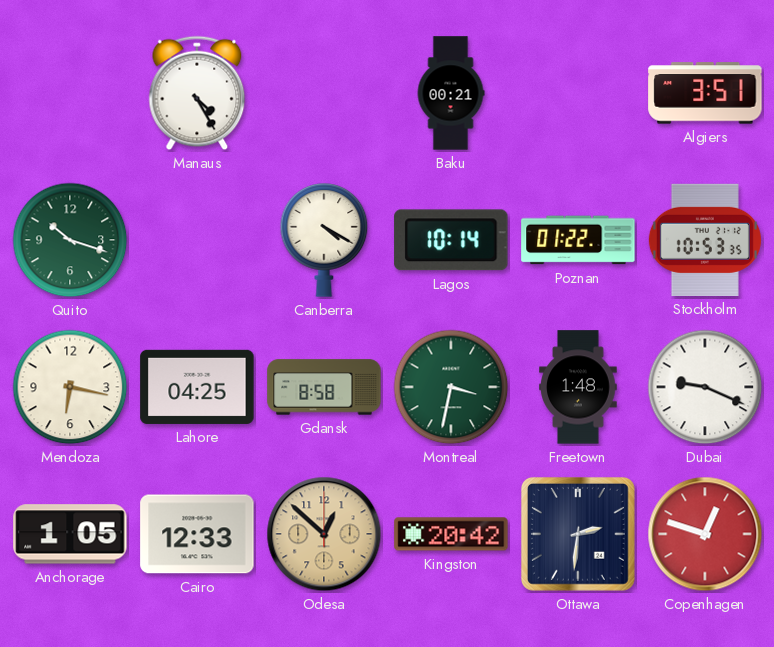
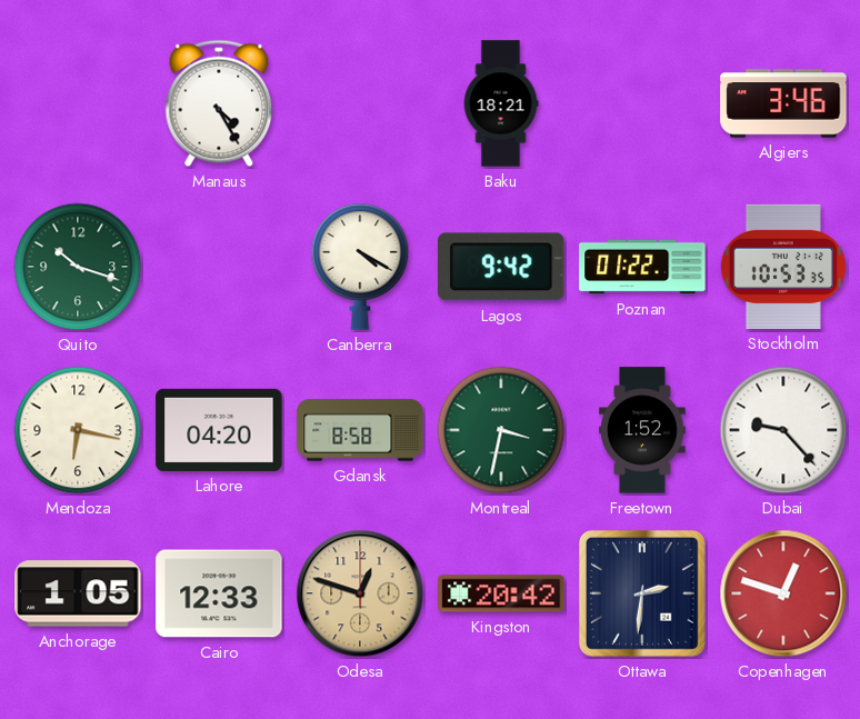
Baku: 00:21 -> 18:21
Algiers: 3:51 -> 3:46
Lagos: 10:14 -> 9:42
Lahore: 04:25 -> 04:20
Freetown: 1:48 -> 1:52
Dubai: 9:19 -> 9:23
Odesa: 12:52 -> 12:48
